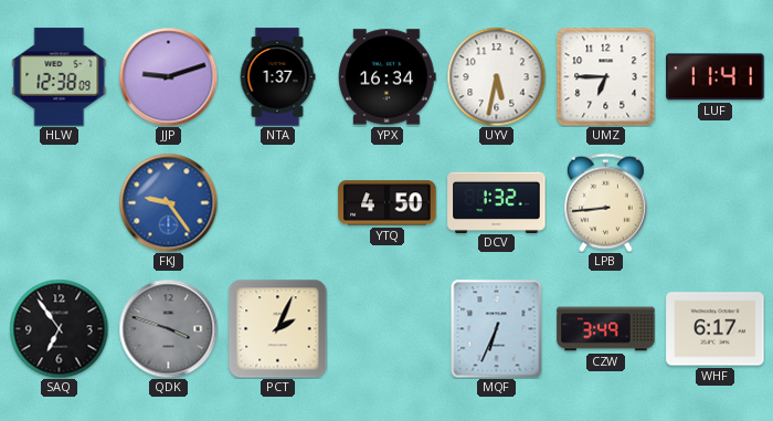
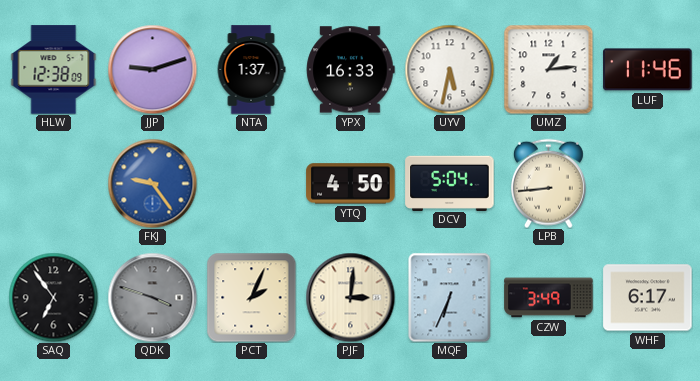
YPX: 16:34 -> 16:33
UMZ: 6:45 -> 1:14
LUF: 11:41 -> 11:46
DCV: 1:32 -> 5:04
PJF: none -> 3:01
